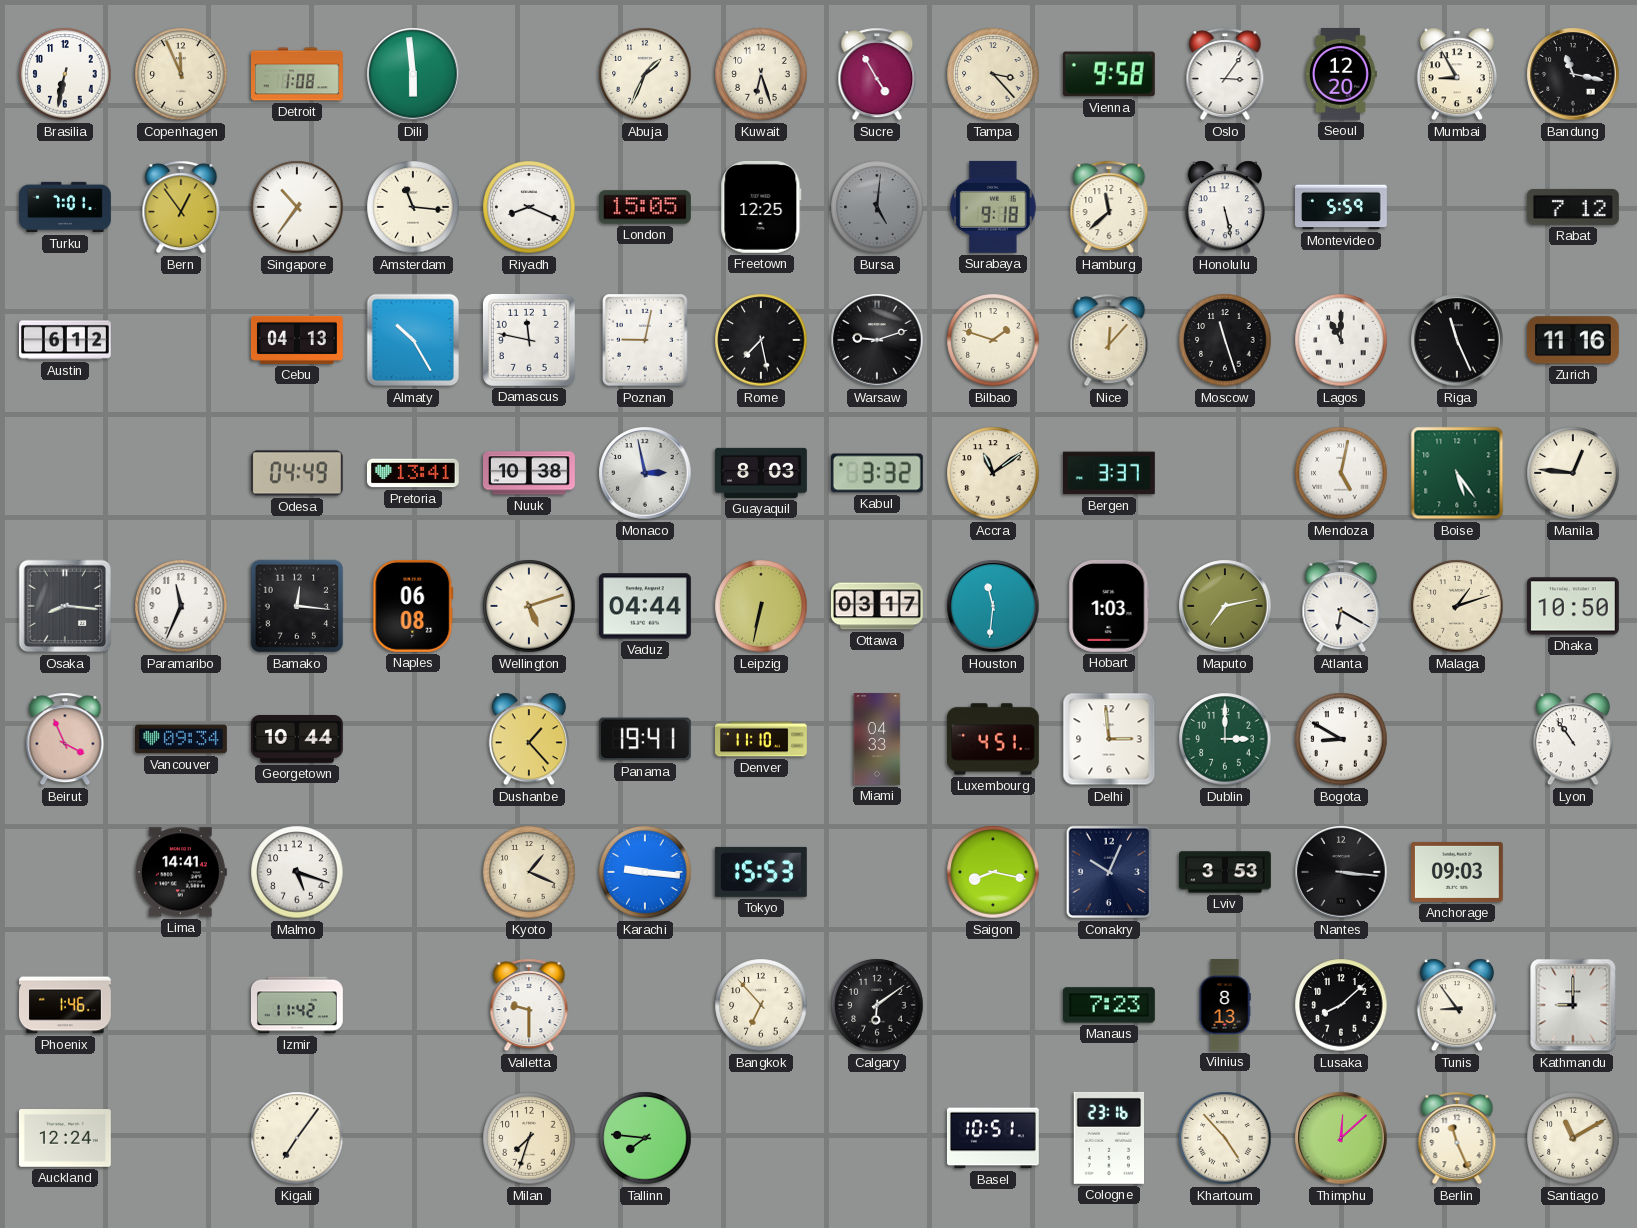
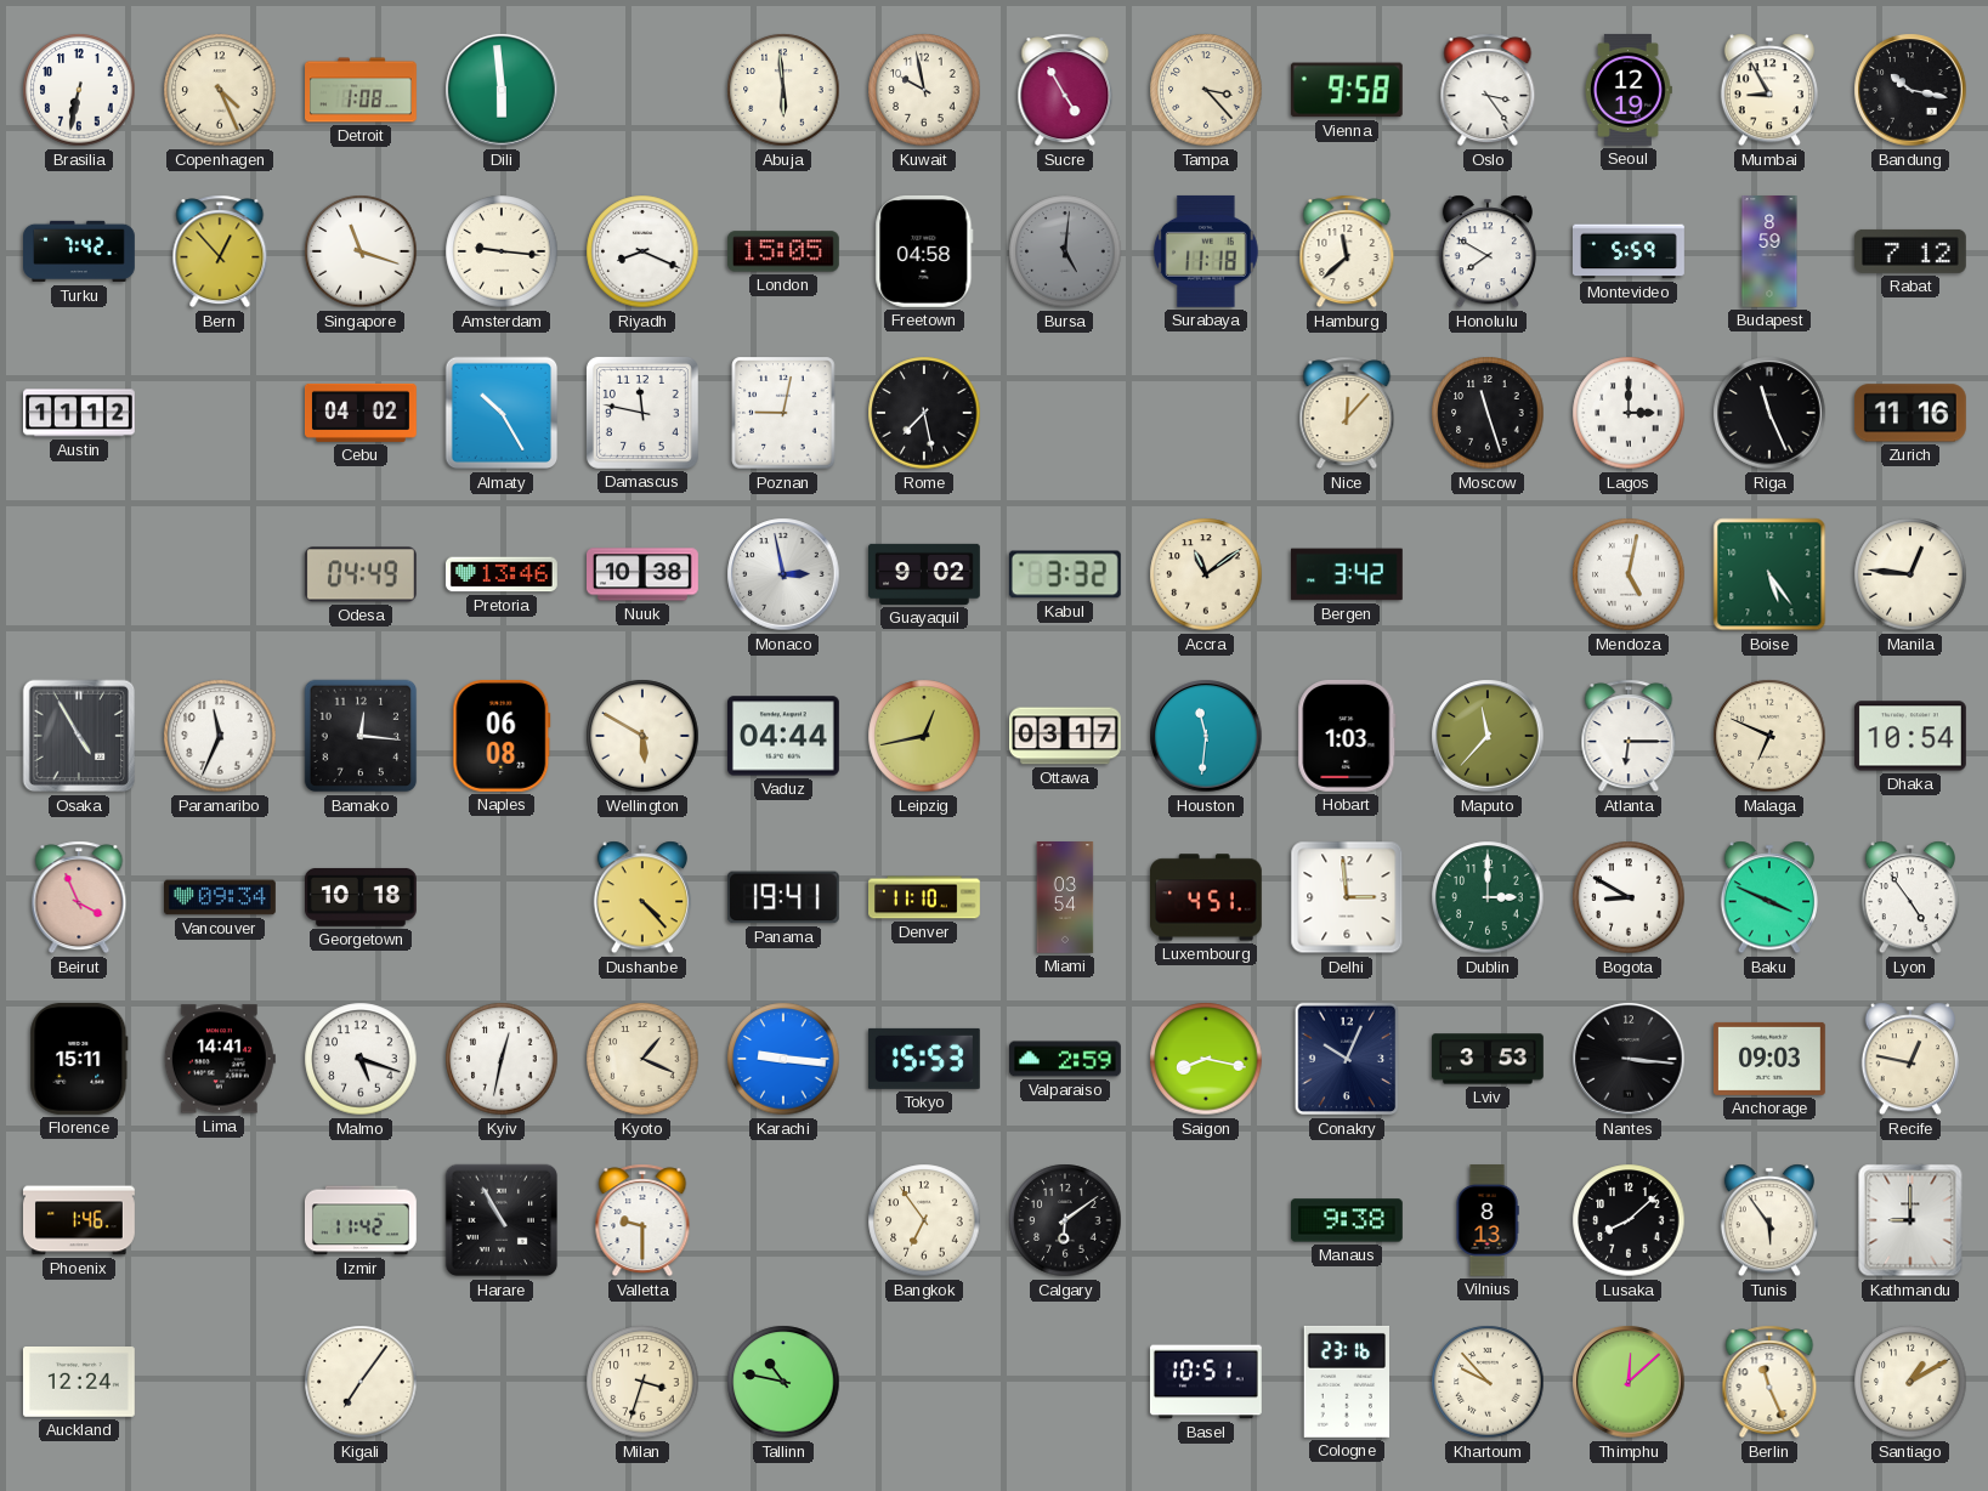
Copenhagen: 11:56 -> 4:26
Abuja: 1:34 -> 5:59
Kuwait: 6:27 -> 9:58
Oslo: 3:06 -> 3:24
Seoul: 12:20 -> 12:19
Bandung: 11:17 -> 10:17
Turku: 7:01 -> 7:42
Bern: 12:54 -> 12:53
Singapore: 10:36 -> 11:18
Amsterdam: 11:16 -> 9:16
Freetown: 12:25 -> 04:58
Surabaya: 9:18 -> 11:18
Honolulu: 5:28 -> 7:50
Budapest: none -> 8:59
Austin: 6:12 -> 11:12
Cebu: 04:13 -> 04:02
Warsaw: 9:12 -> none
Bilbao: 1:48 -> none
Lagos: 11:00 -> 3:00
Pretoria: 13:41 -> 13:46
Guayaquil: 8:03 -> 9:02
Bergen: 3:37 -> 3:42
Osaka: 8:16 -> 4:55
Wellington: 5:12 -> 5:50
Leipzig: 6:32 -> 12:43
Maputo: 7:13 -> 11:37
Atlanta: 6:20 -> 6:15
Malaga: 1:12 -> 6:49
Dhaka: 10:50 -> 10:54
Georgetown: 10:44 -> 10:18
Dushanbe: 1:23 -> 4:23
Miami: 04:33 -> 03:54
Baku: none -> 3:49
Lyon: 10:54 -> 4:54
Florence: none -> 15:11
Kyiv: none -> 12:32
Valparaiso: none -> 2:59
Recife: none -> 12:47
Harare: none -> 10:55
Bangkok: 6:53 -> 6:54
Manaus: 7:23 -> 9:38
Tunis: 8:54 -> 5:54
Milan: 7:33 -> 3:33
Tallinn: 7:46 -> 10:47
Khartoum: 4:53 -> 9:53
Santiago: 11:10 -> 1:10
